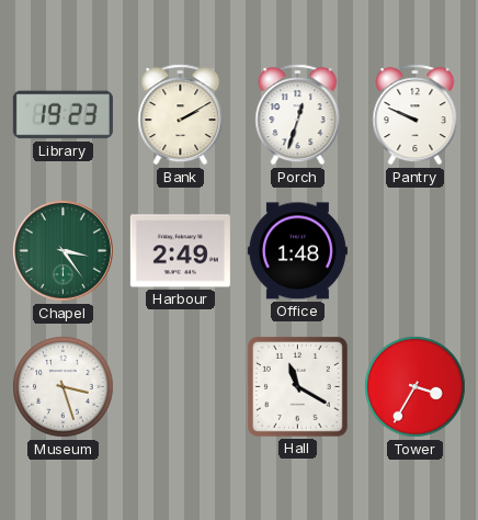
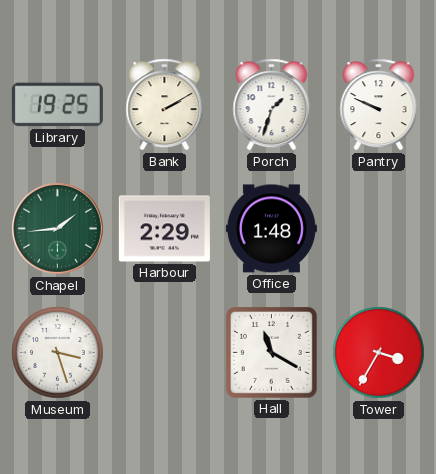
Library: 19:23 -> 19:25
Porch: 12:33 -> 1:33
Chapel: 3:24 -> 1:44
Harbour: 2:49 -> 2:29
